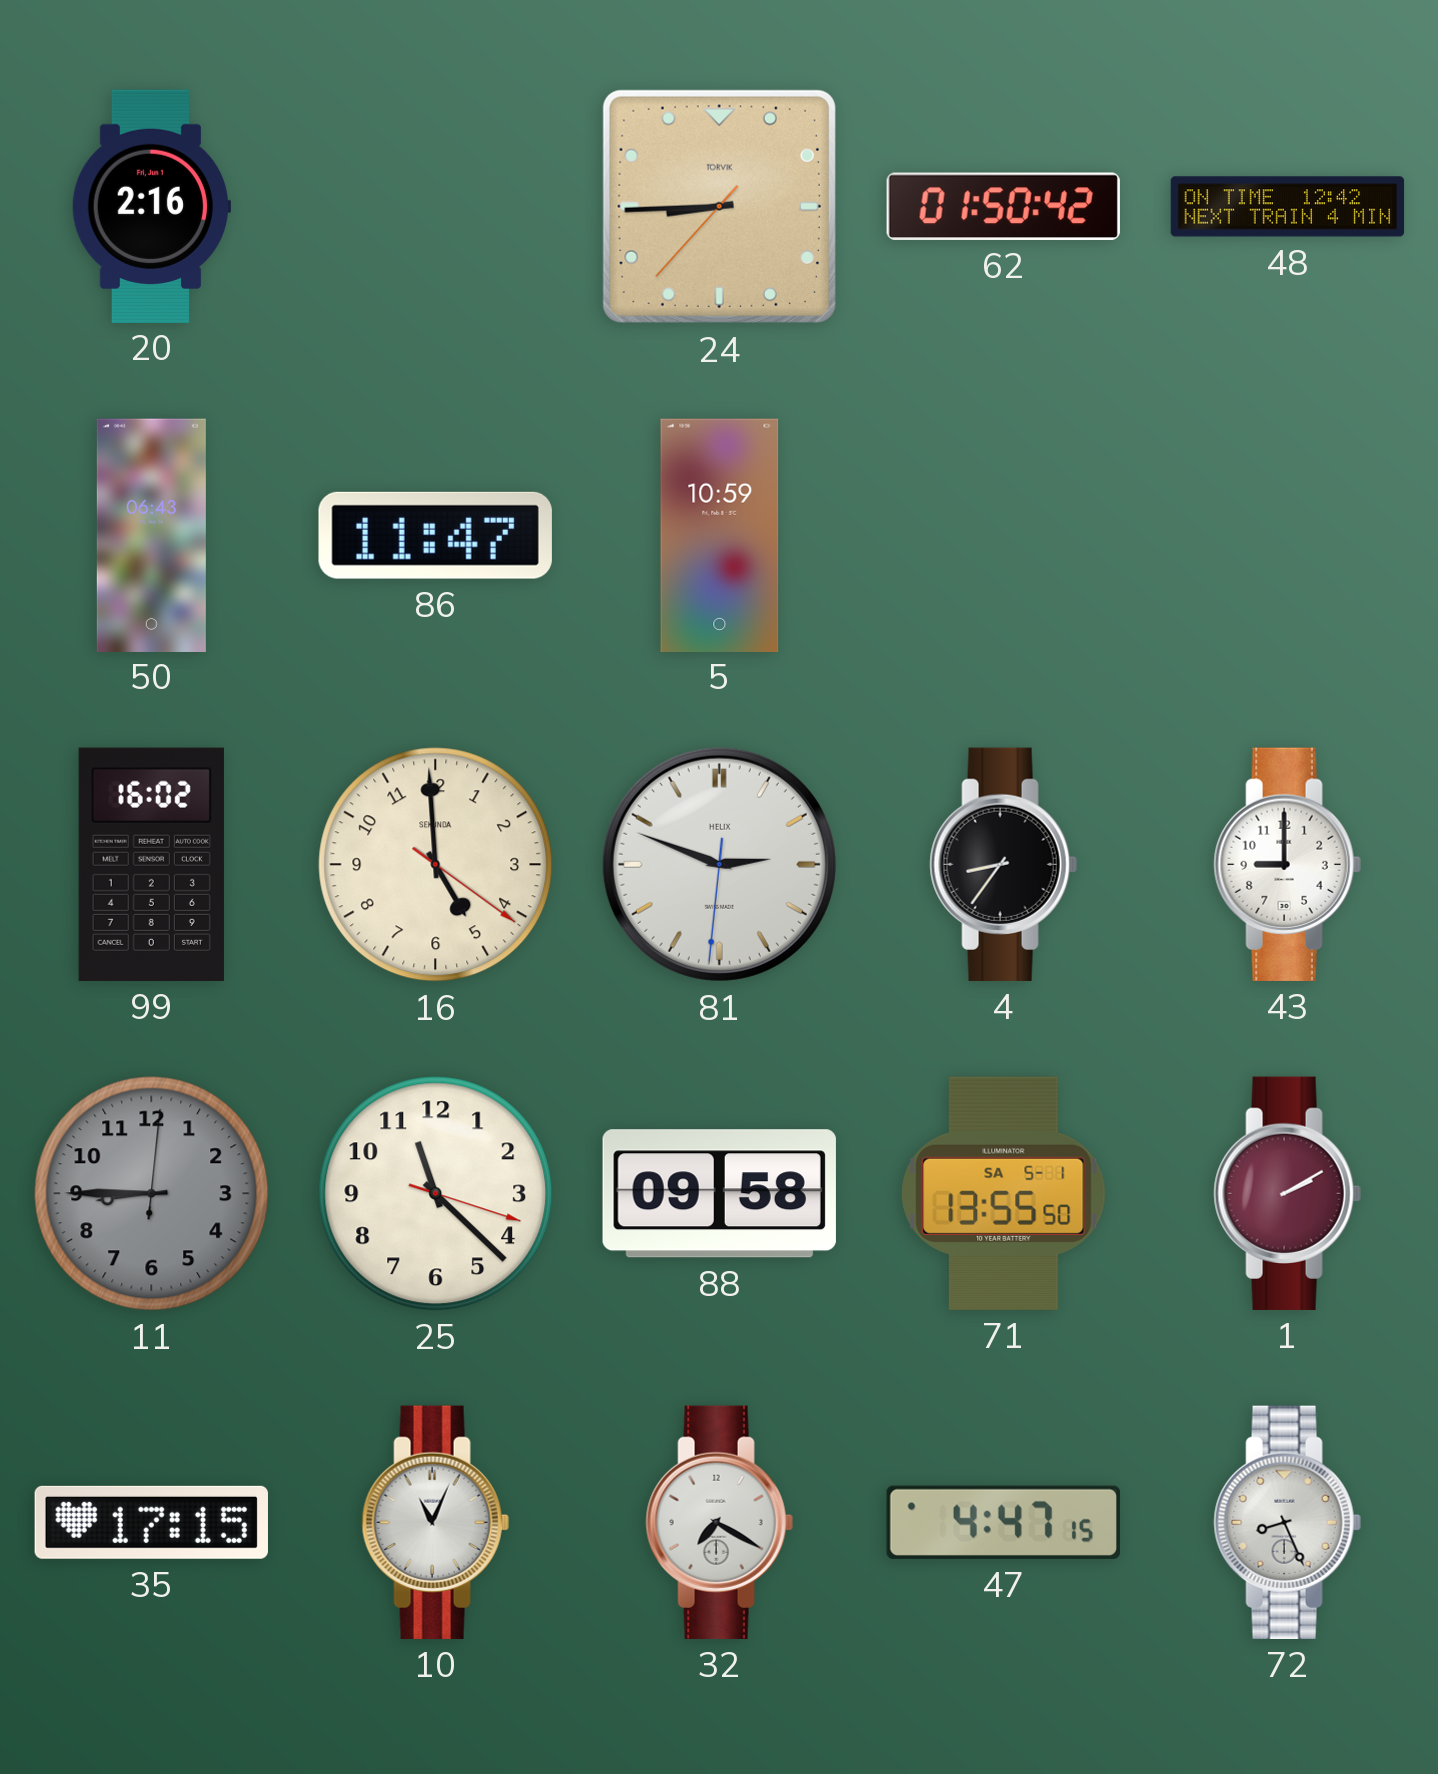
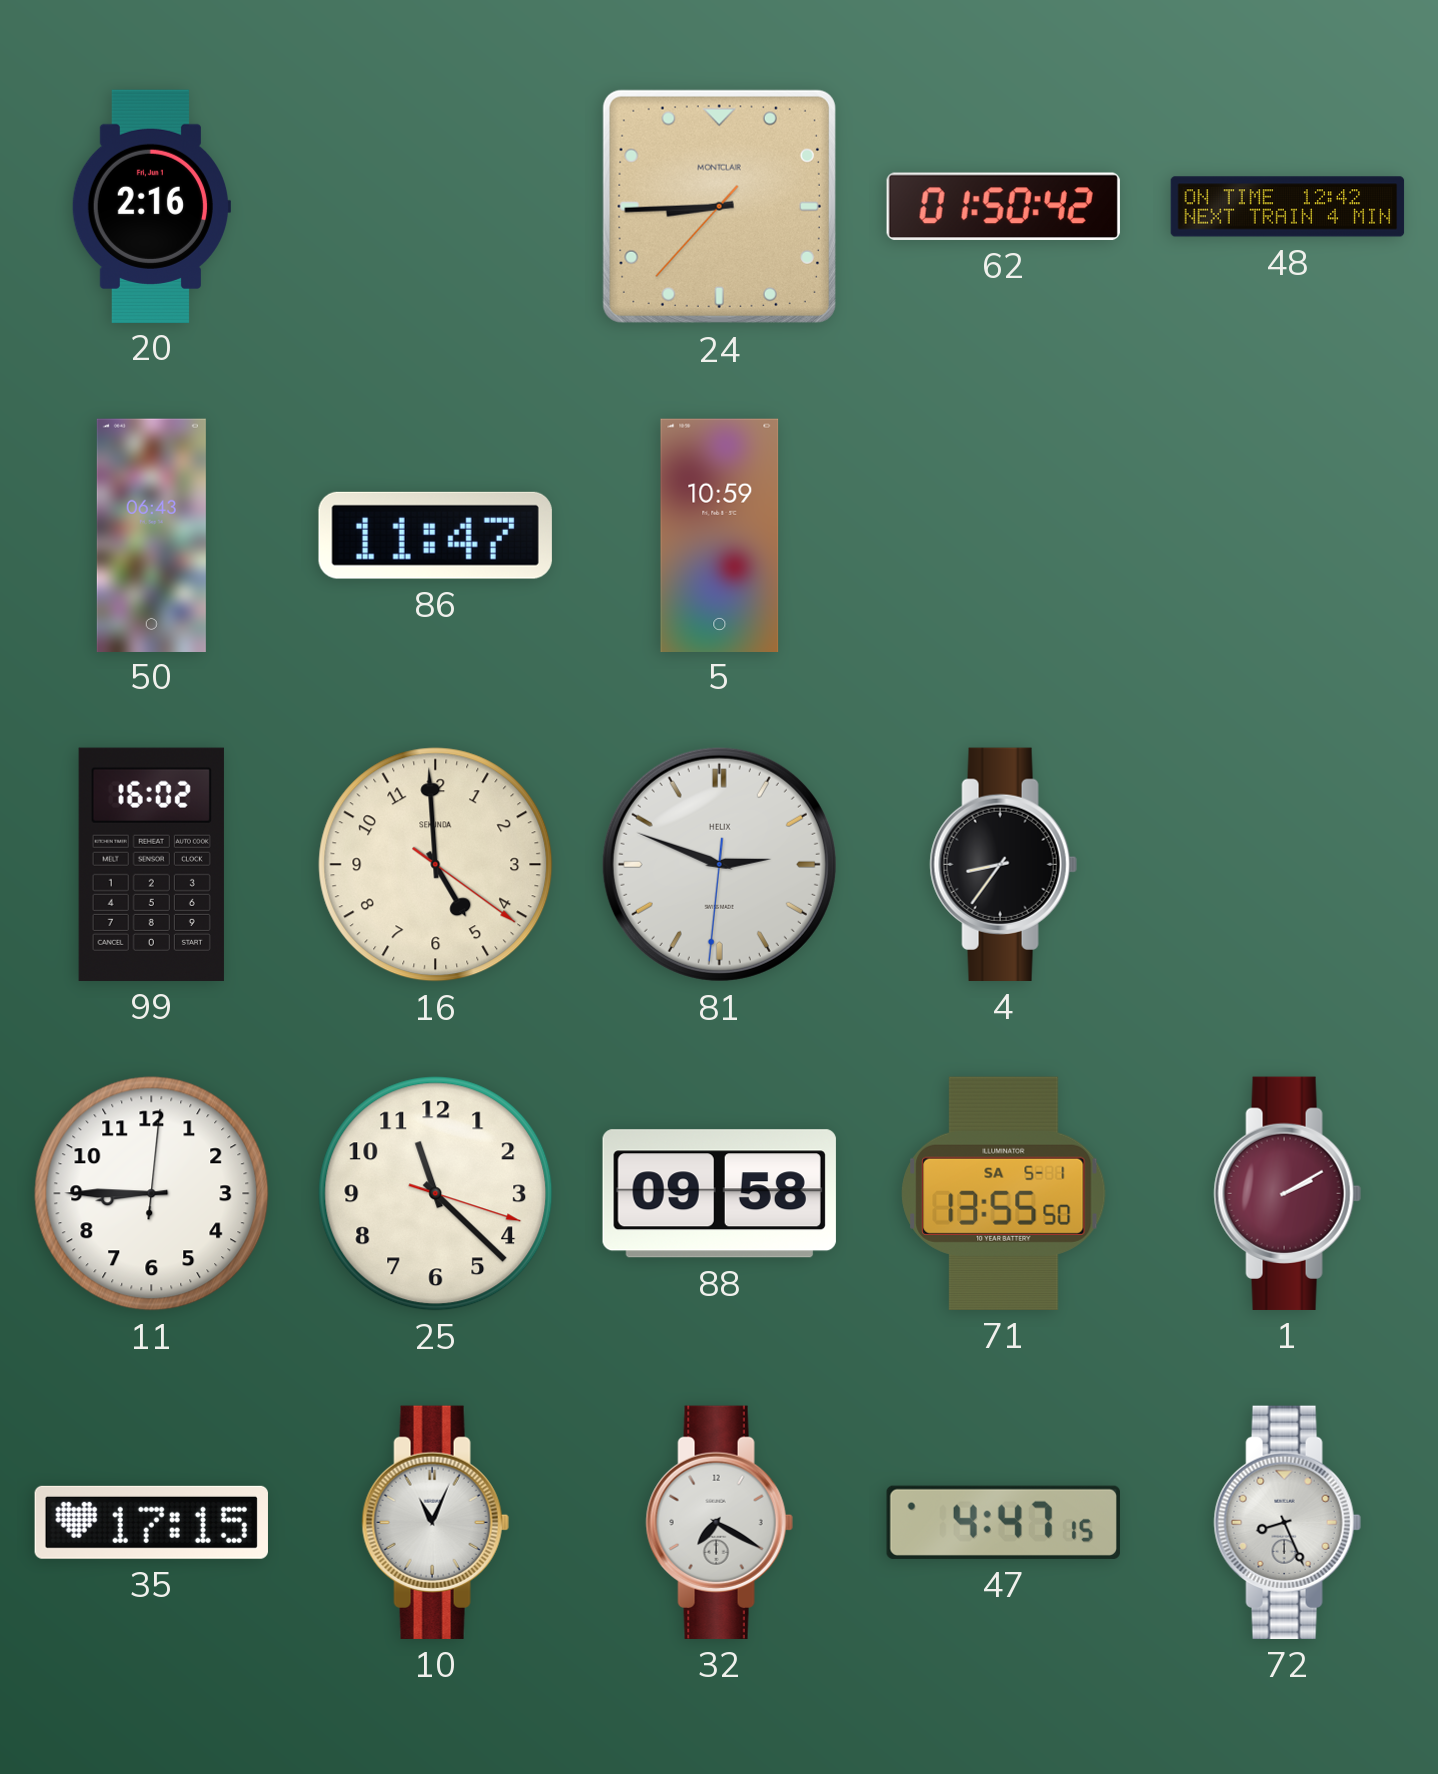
24 brand: TORVIK -> MONTCLAIR
43: 9:00 -> none
11 dial: grey -> white
